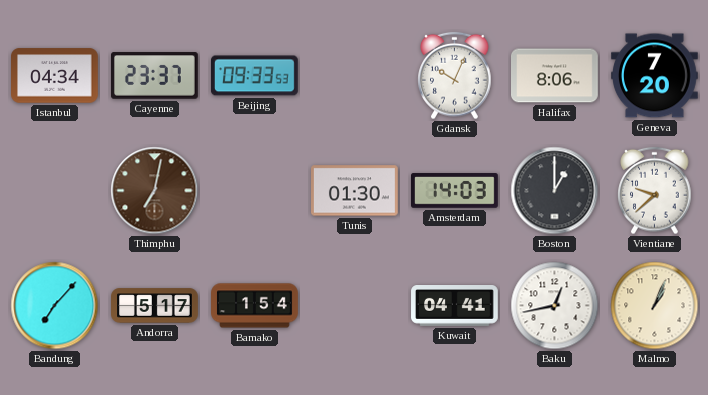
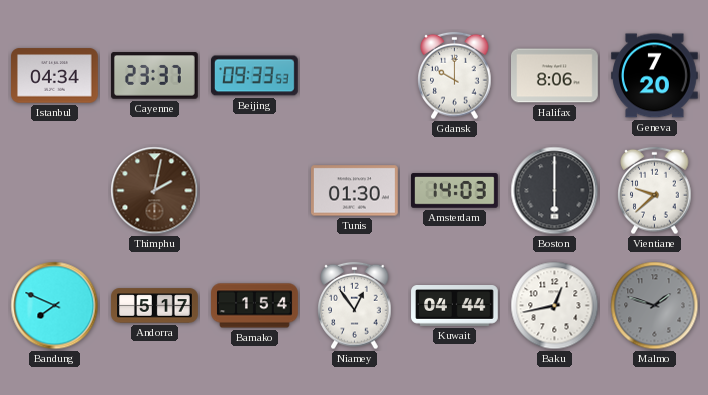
Gdansk: 10:04 -> 10:00
Thimphu: 7:02 -> 2:02
Boston: 1:00 -> 6:00
Bandung: 7:07 -> 7:49
Niamey: none -> 12:54
Kuwait: 04:41 -> 04:44
Malmo: 1:04 -> 1:48
Malmo dial: cream -> grey
